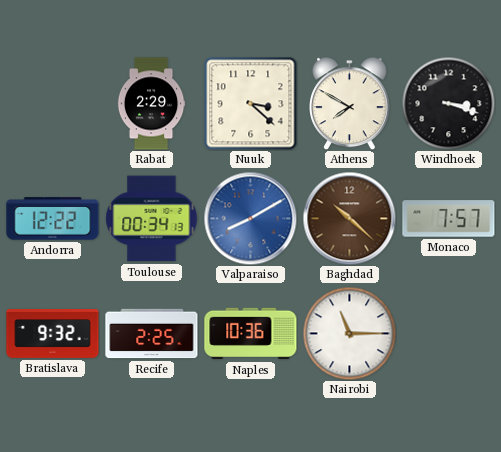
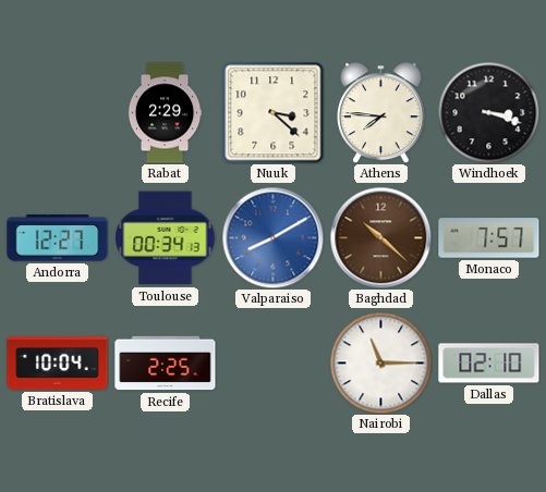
Athens: 7:50 -> 7:46
Andorra: 12:22 -> 12:27
Bratislava: 9:32 -> 10:04
Naples: 10:36 -> none
Dallas: none -> 02:10
